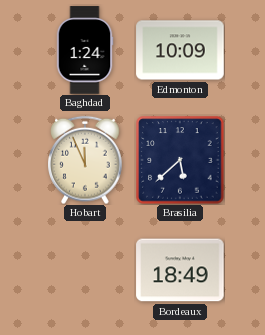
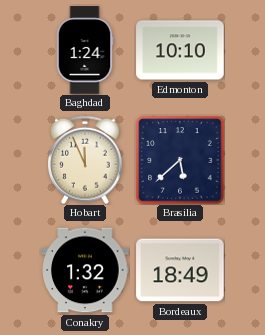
Edmonton: 10:09 -> 10:10
Conakry: none -> 1:32
